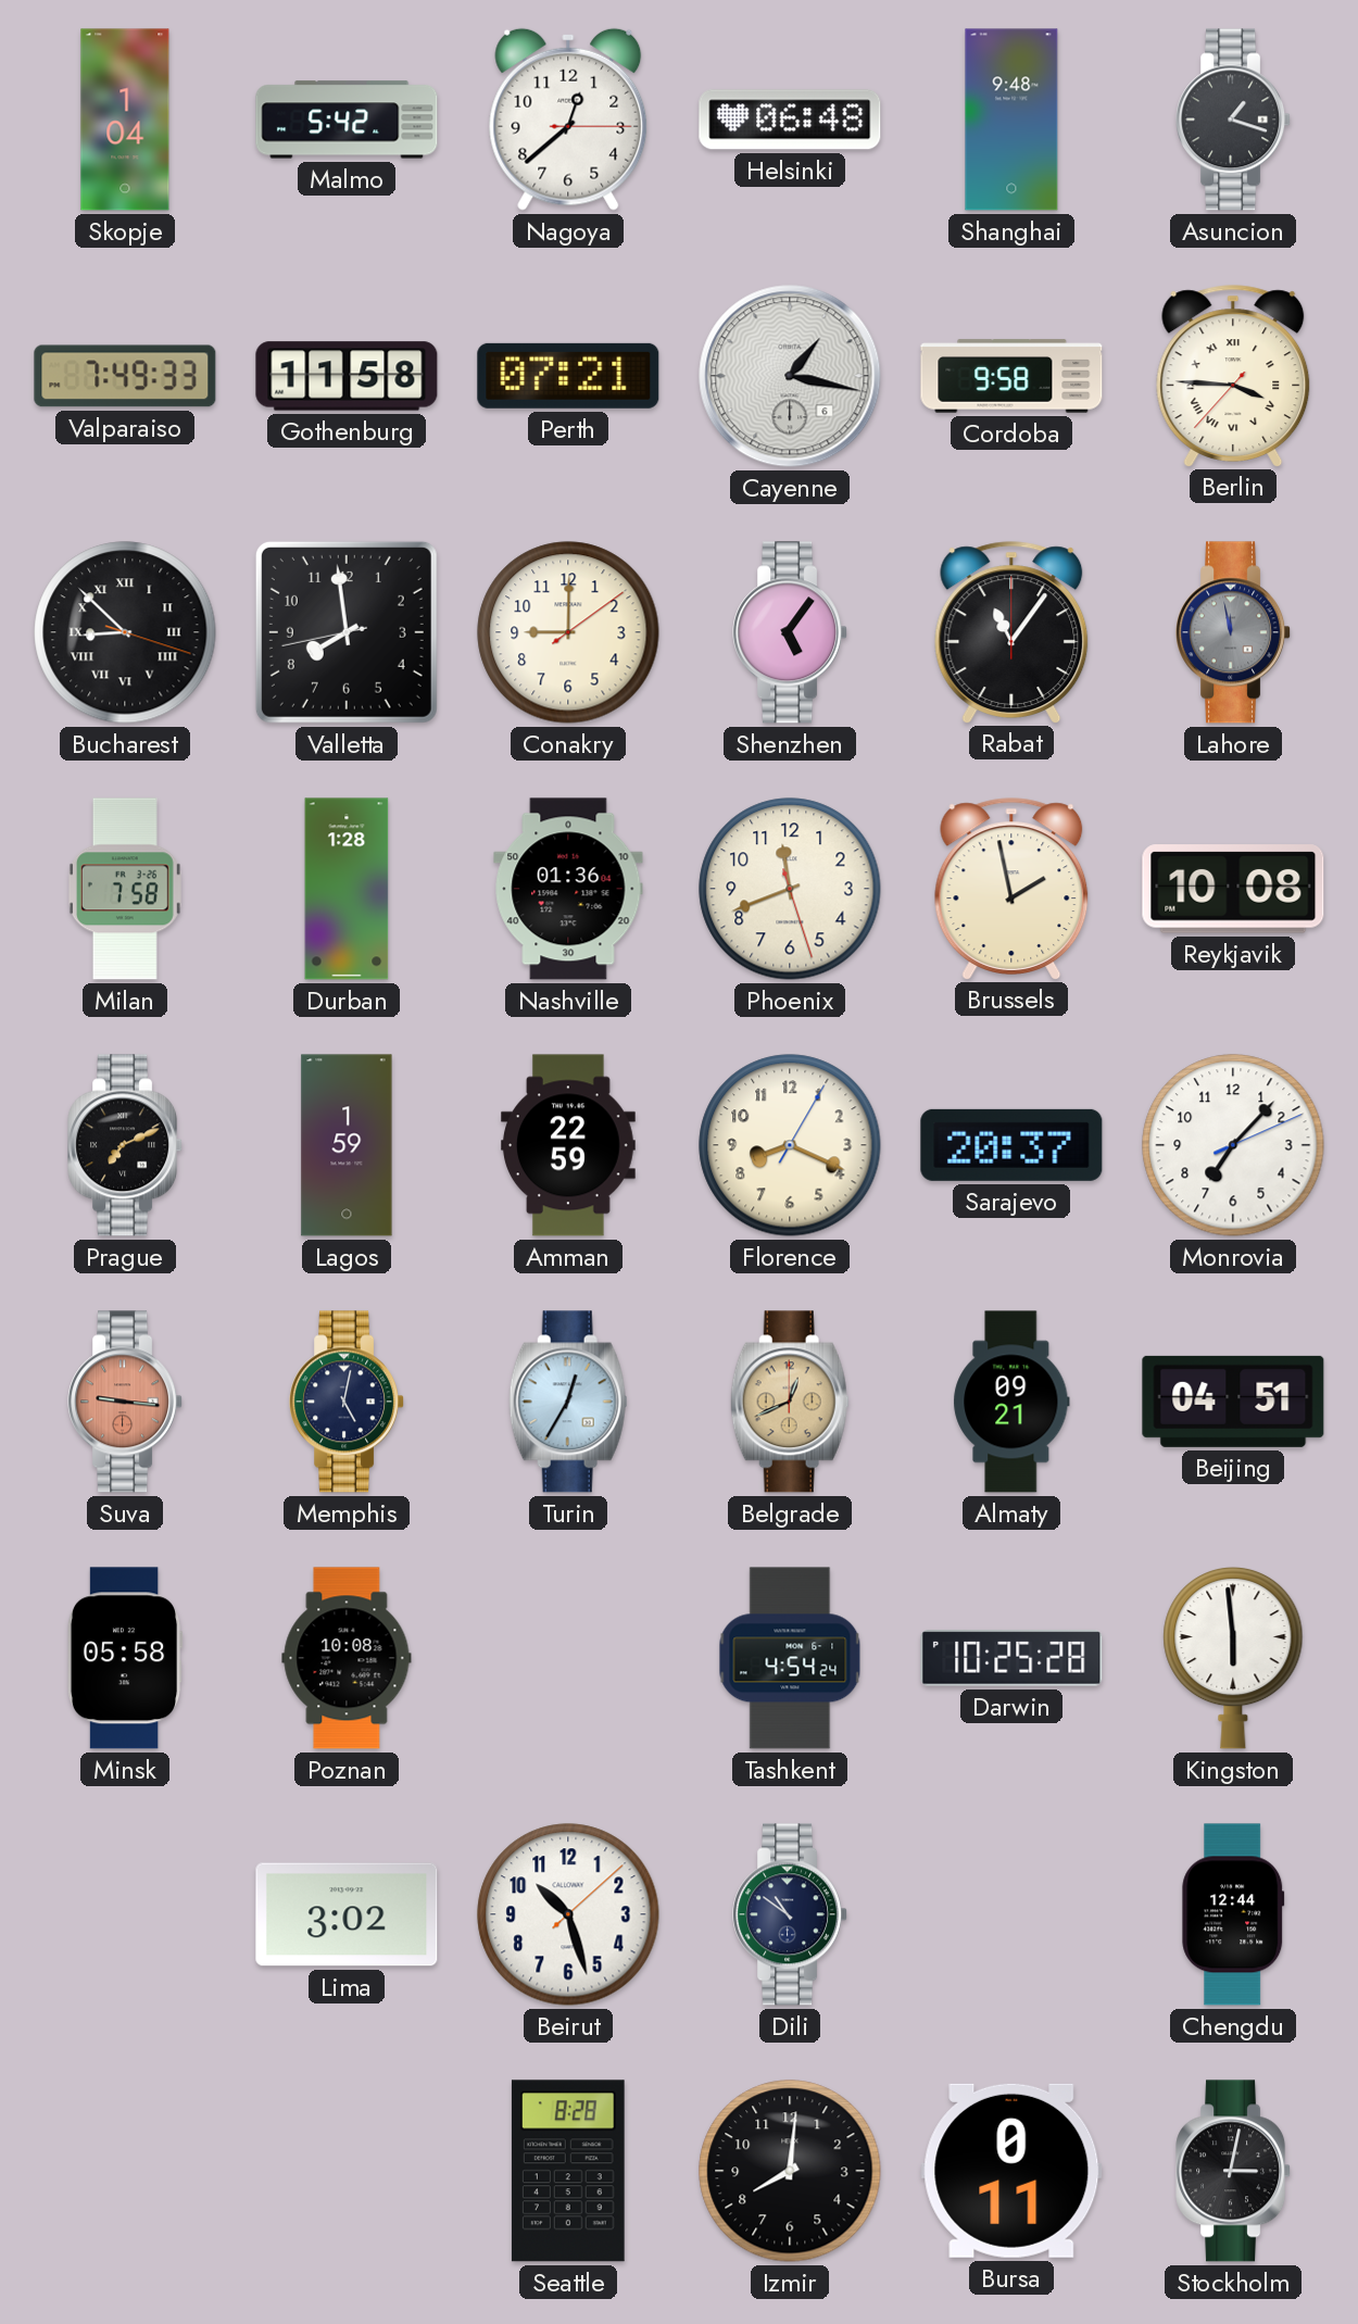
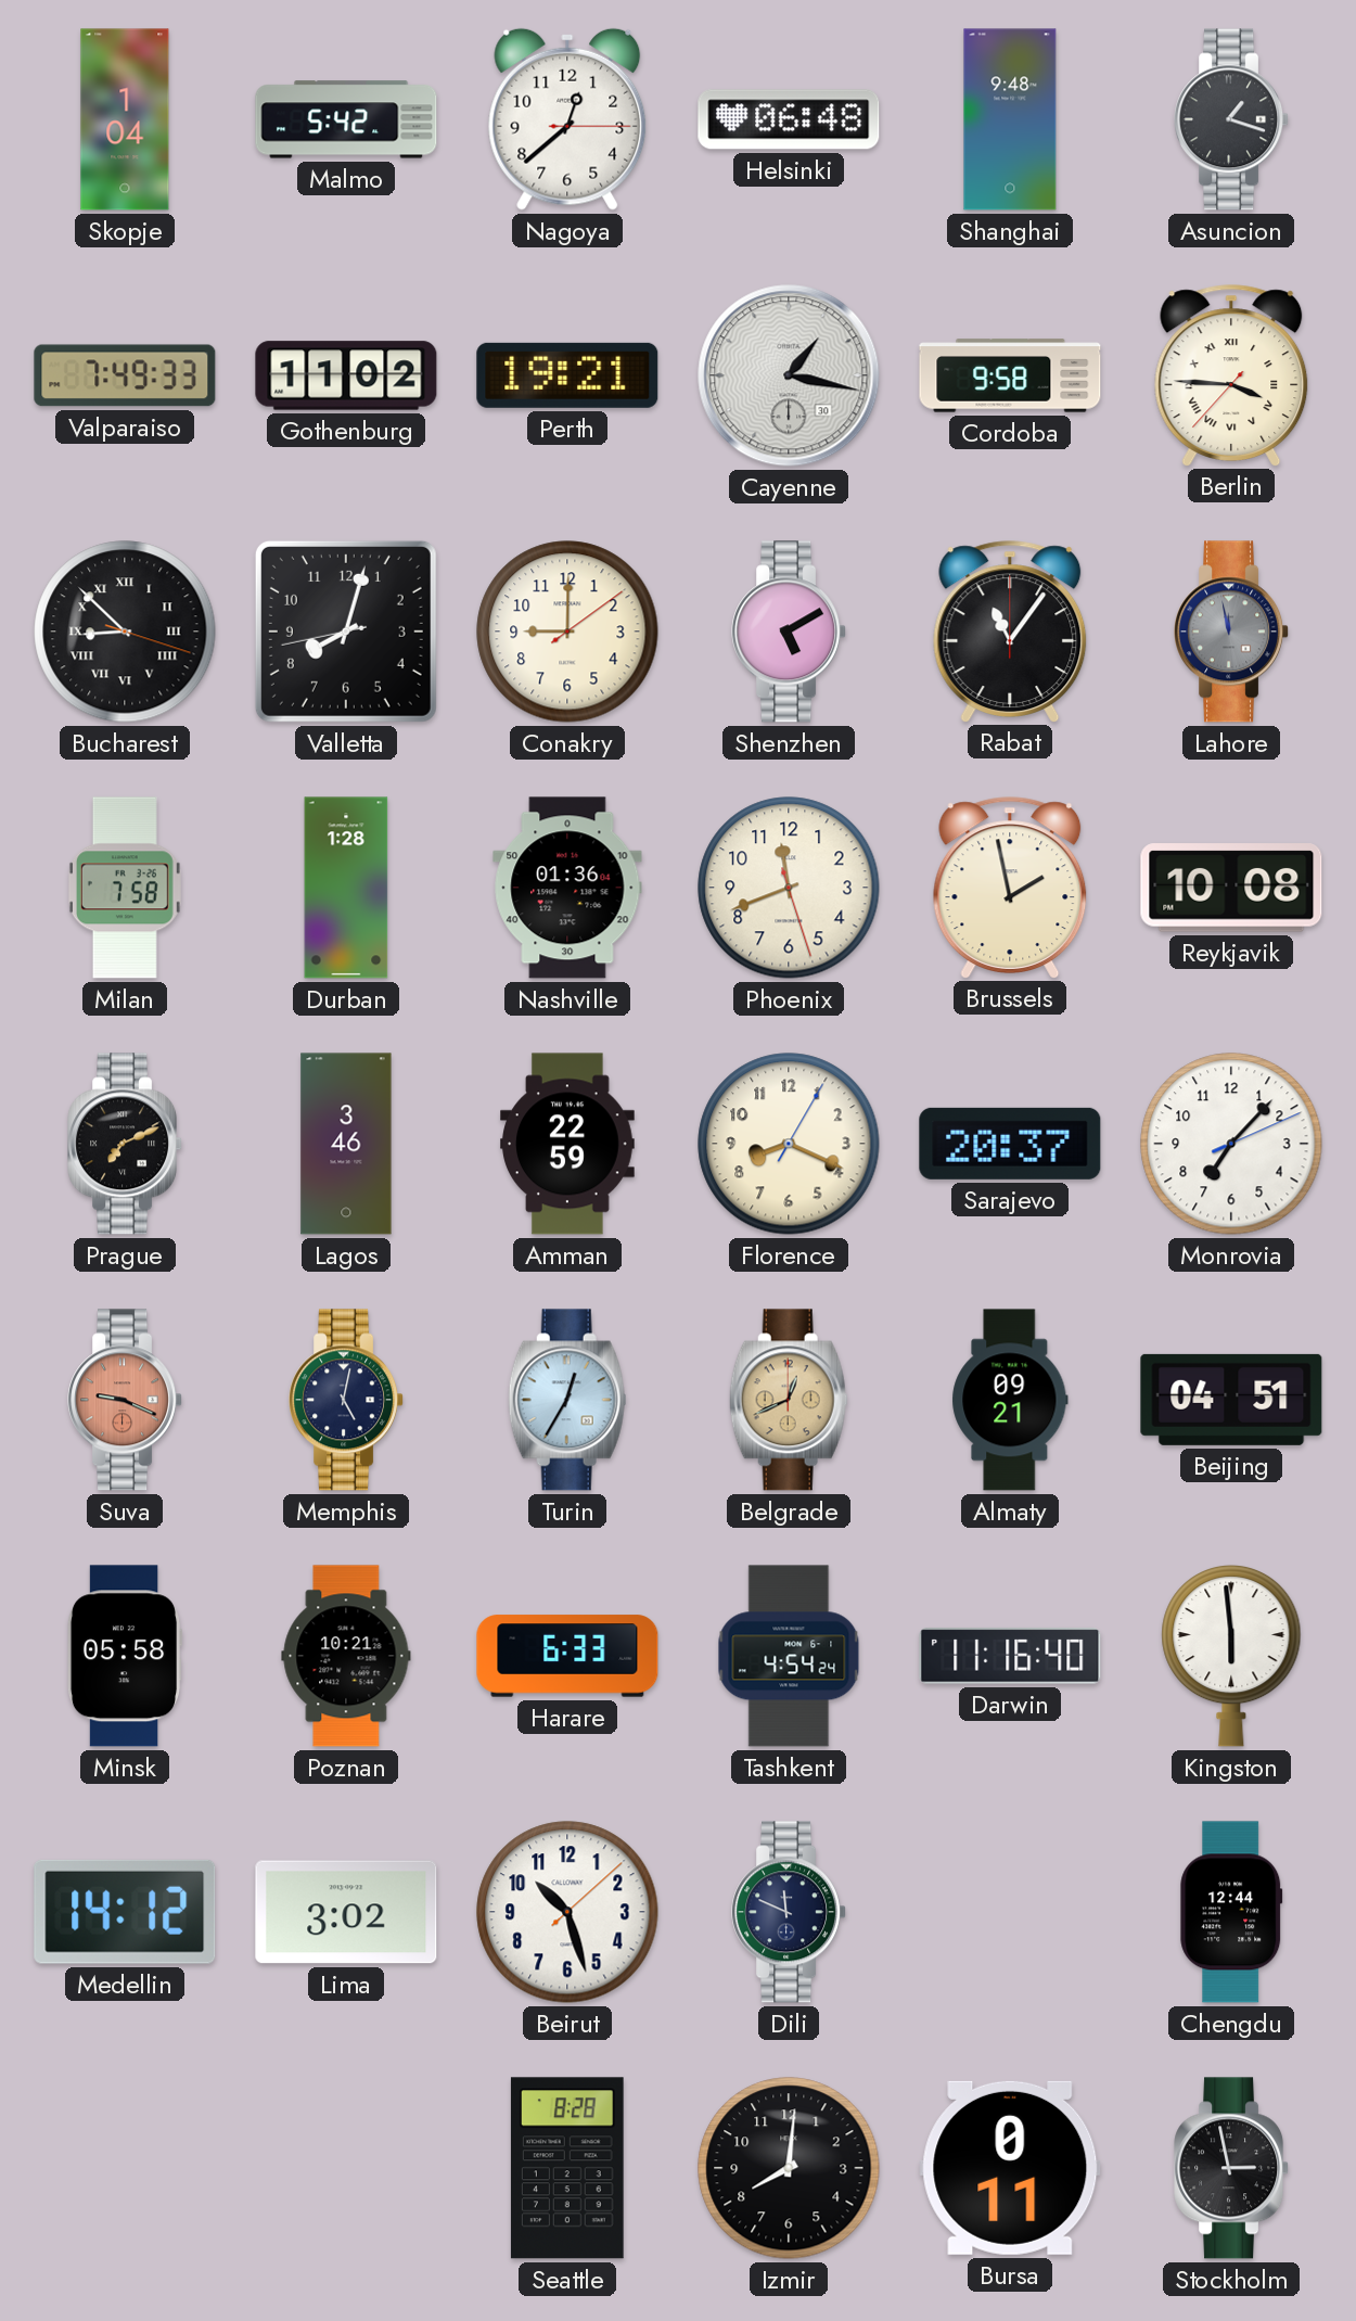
Gothenburg: 11:58 -> 11:02
Perth: 07:21 -> 19:21
Cayenne date: 6 -> 30
Valletta: 7:58 -> 8:02
Shenzhen: 5:06 -> 5:10
Lagos: 1:59 -> 3:46
Suva: 9:16 -> 9:19
Poznan: 10:08 -> 10:21
Harare: none -> 6:33
Darwin: 10:25 -> 11:16
Medellin: none -> 14:12
Dili: 10:51 -> 11:49
Stockholm: 3:02 -> 2:58
